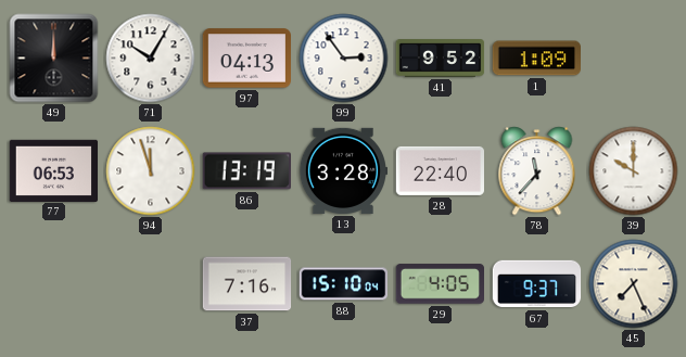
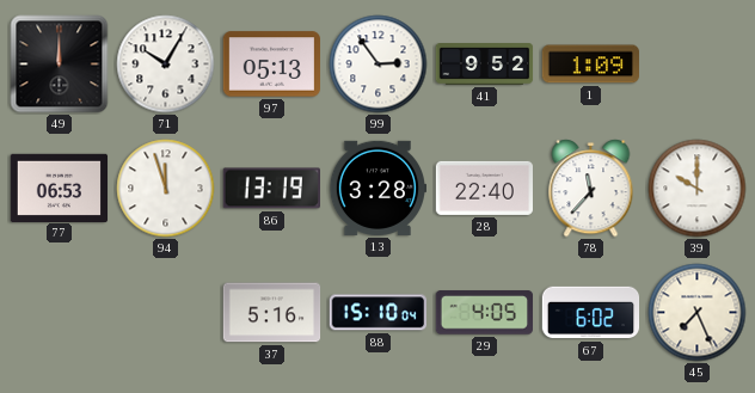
97: 04:13 -> 05:13
37: 7:16 -> 5:16
67: 9:37 -> 6:02
